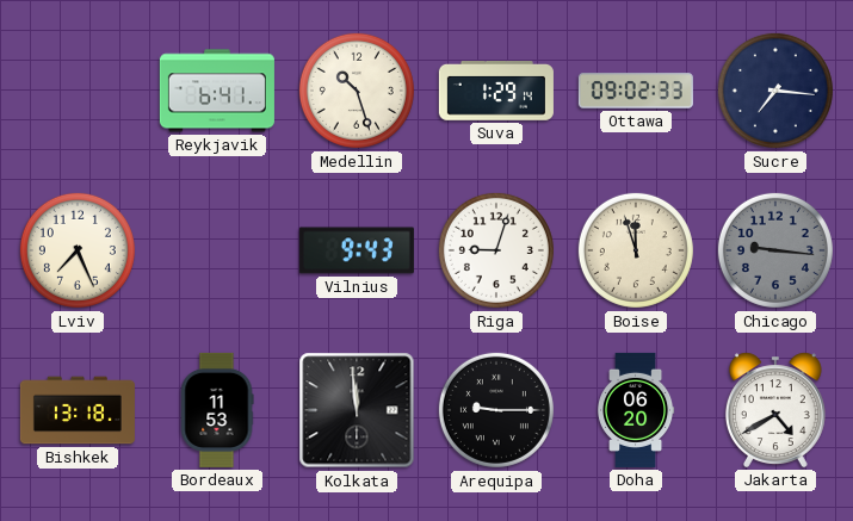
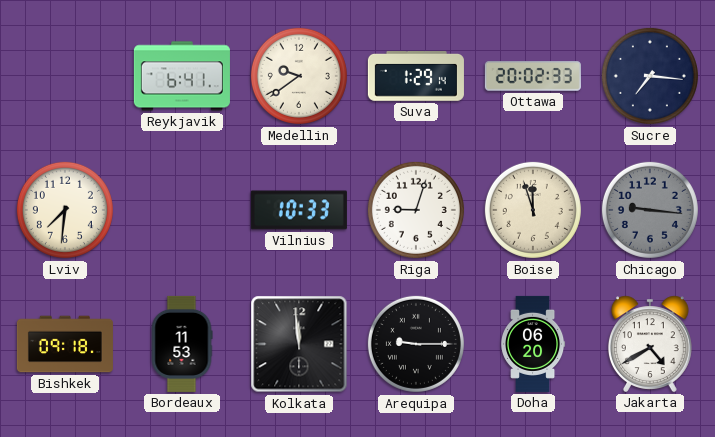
Medellin: 10:27 -> 9:39
Ottawa: 09:02 -> 20:02
Lviv: 7:26 -> 7:31
Vilnius: 9:43 -> 10:33
Bishkek: 13:18 -> 09:18
